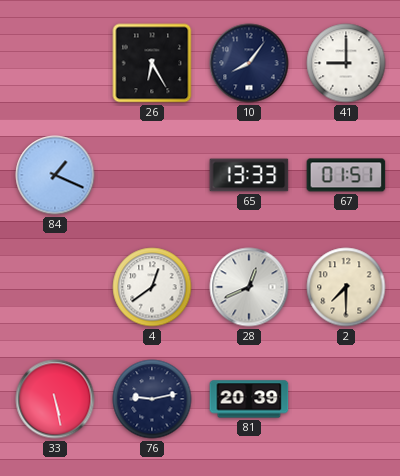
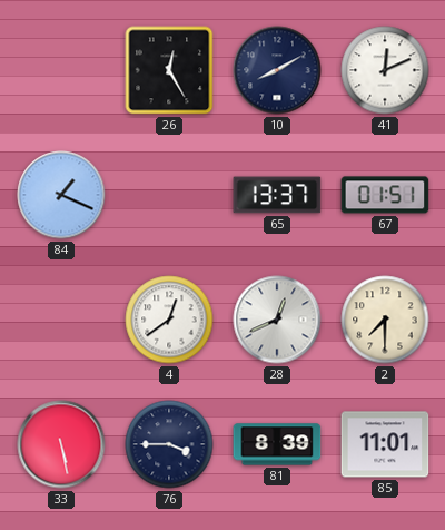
26: 6:25 -> 12:25
10: 8:06 -> 8:10
41: 9:00 -> 12:11
65: 13:33 -> 13:37
76: 9:13 -> 3:45
81: 20:39 -> 8:39
85: none -> 11:01
